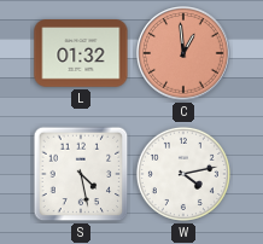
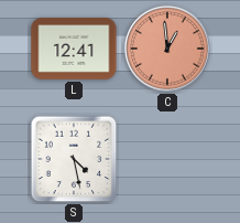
L: 01:32 -> 12:41
W: 4:13 -> none
